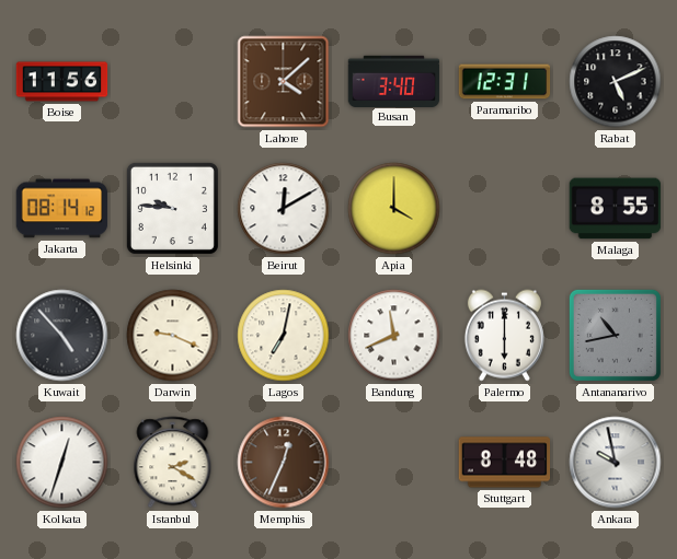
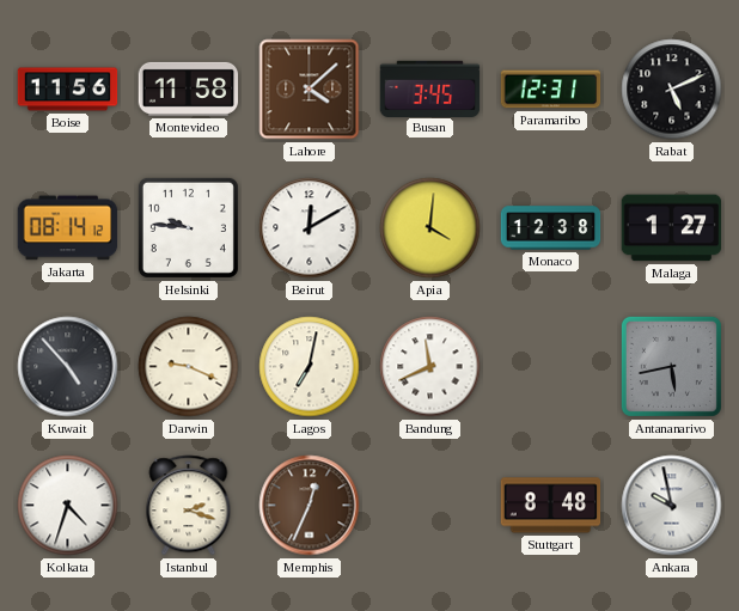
Montevideo: none -> 11:58
Busan: 3:40 -> 3:45
Apia: 4:00 -> 4:01
Monaco: none -> 12:38
Malaga: 8:55 -> 1:27
Palermo: 6:00 -> none
Antananarivo: 10:43 -> 5:43
Kolkata: 12:33 -> 4:33
Istanbul: 2:20 -> 2:18
